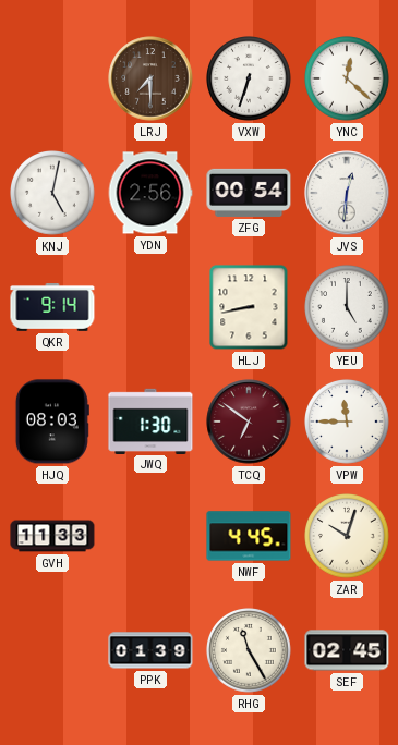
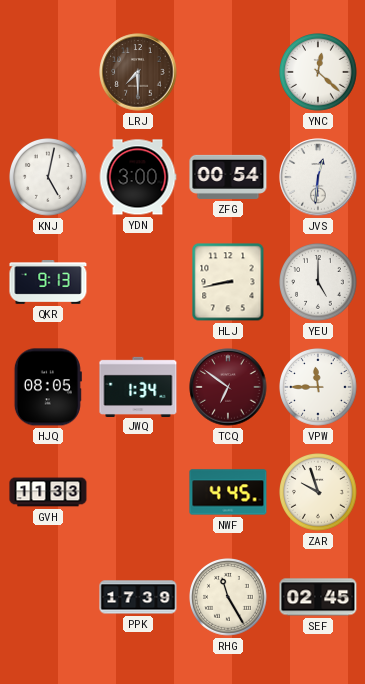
VXW: 6:33 -> none
YDN: 2:56 -> 3:00
QKR: 9:14 -> 9:13
HJQ: 08:03 -> 08:05
JWQ: 1:30 -> 1:34
ZAR: 10:03 -> 9:57
PPK: 01:39 -> 17:39
